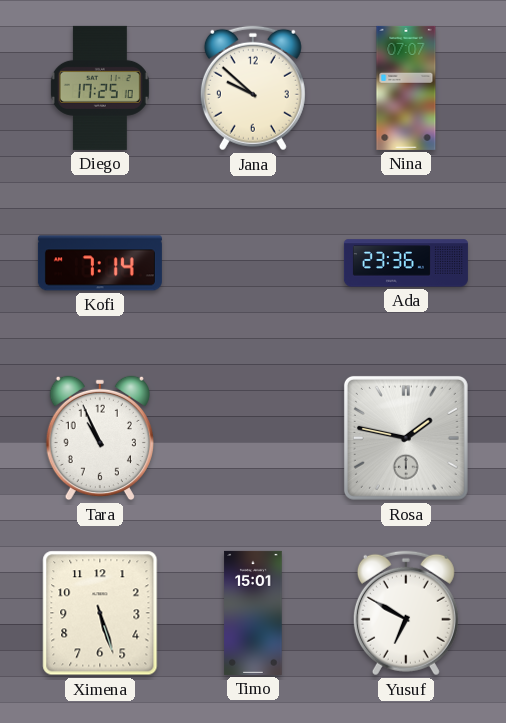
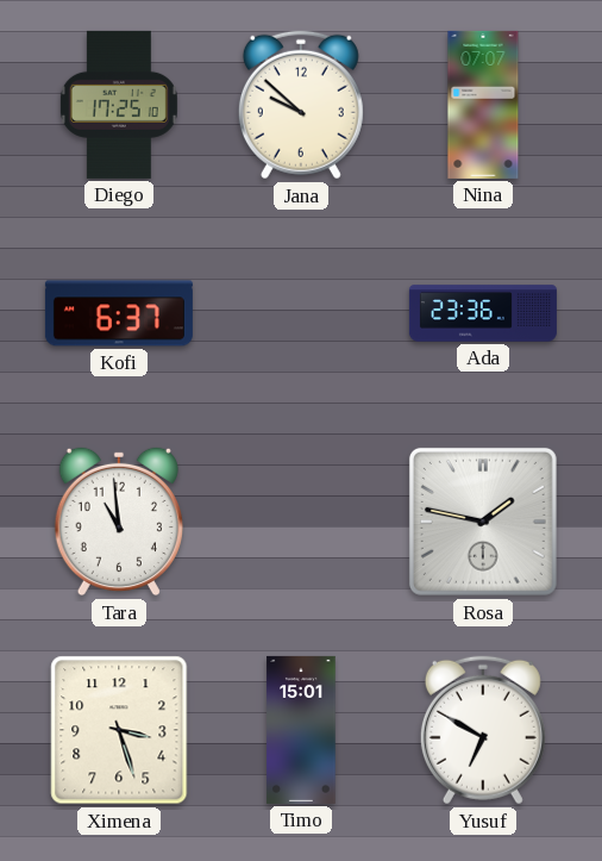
Kofi: 7:14 -> 6:37
Tara: 10:56 -> 10:59
Ximena: 5:27 -> 3:27
